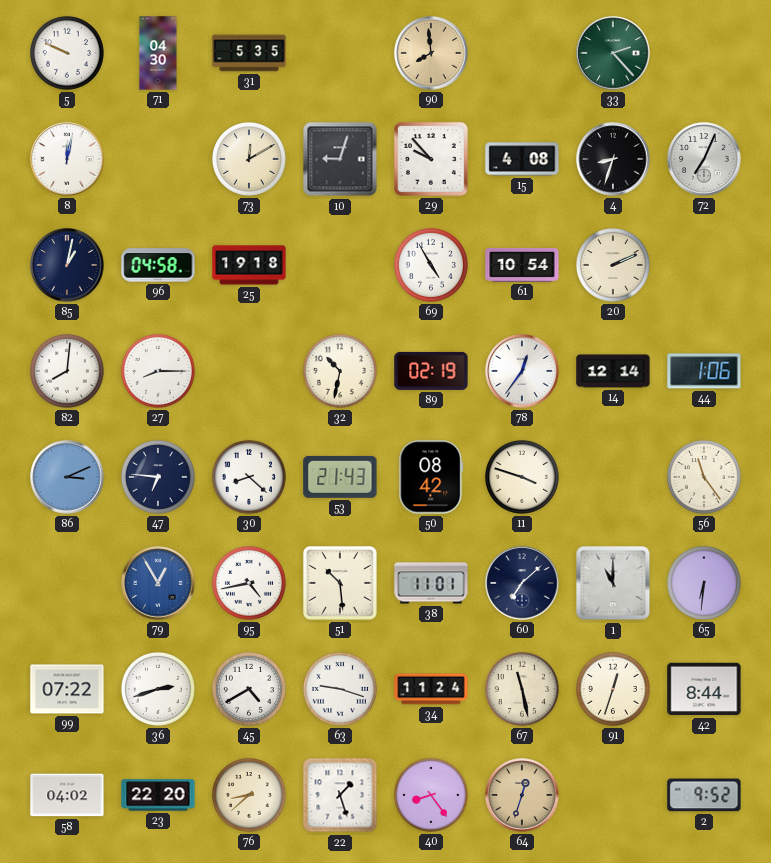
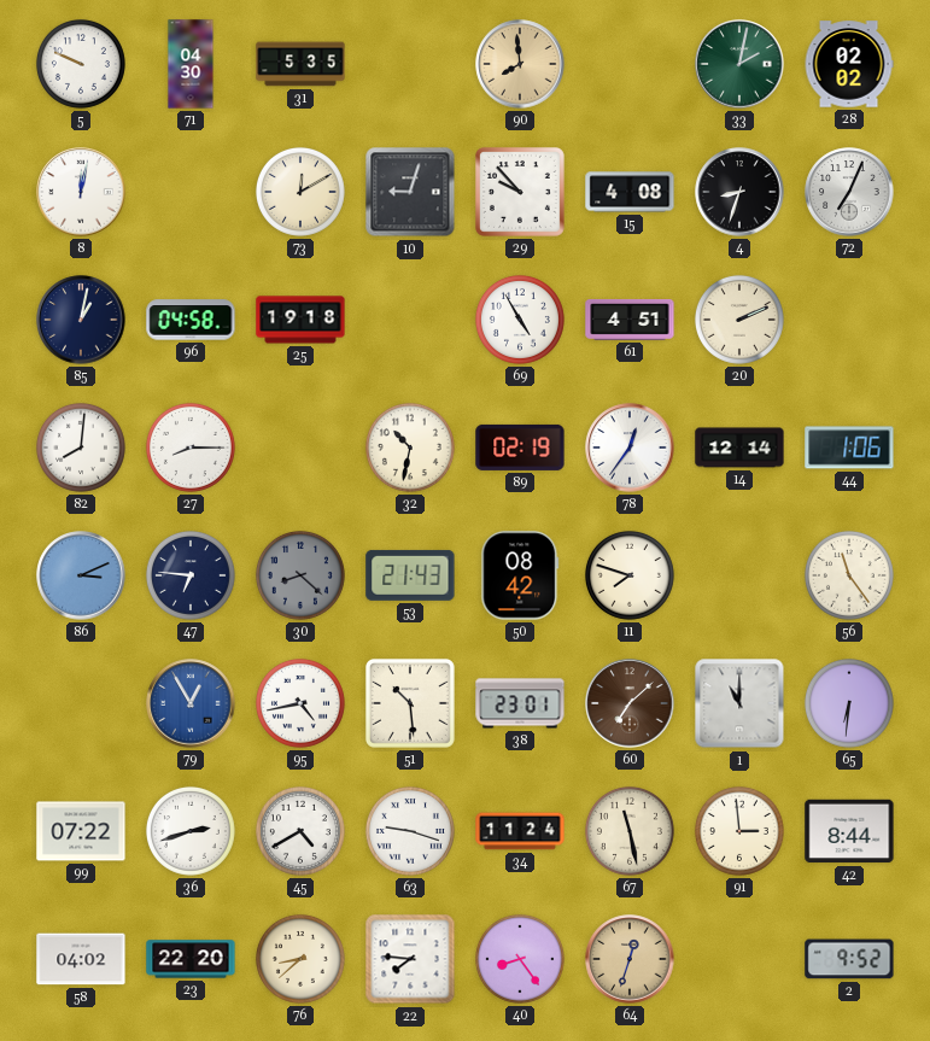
33: 2:23 -> 2:02
28: none -> 02:02
61: 10:54 -> 4:51
30 dial: white -> grey
11: 3:48 -> 7:48
38: 11:01 -> 23:01
60 dial: navy -> brown
91: 12:33 -> 2:59
22: 1:27 -> 7:46
